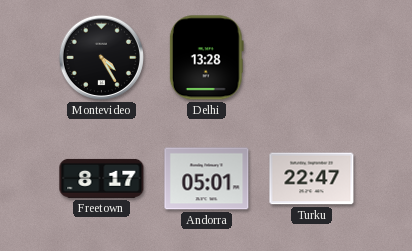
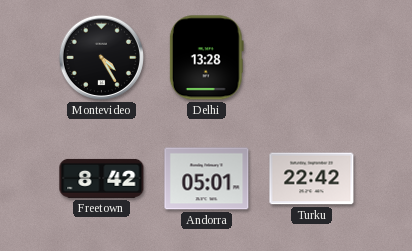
Freetown: 8:17 -> 8:42
Turku: 22:47 -> 22:42
